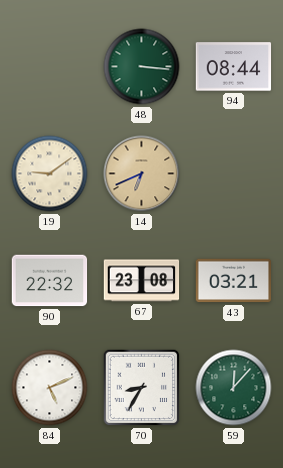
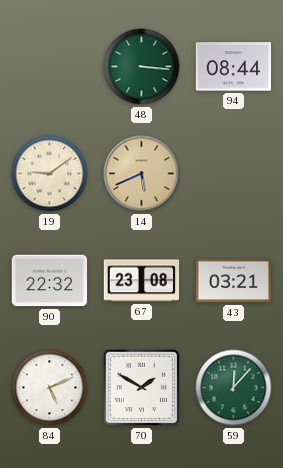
14: 6:41 -> 5:41
70: 8:35 -> 1:50
